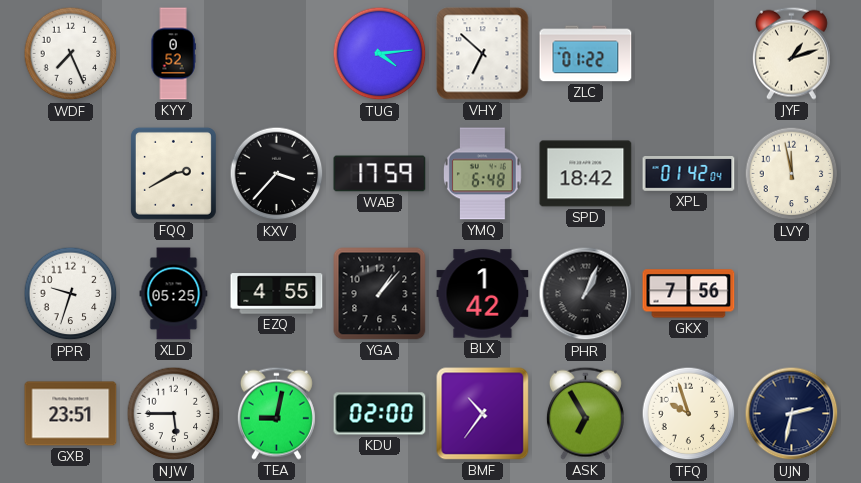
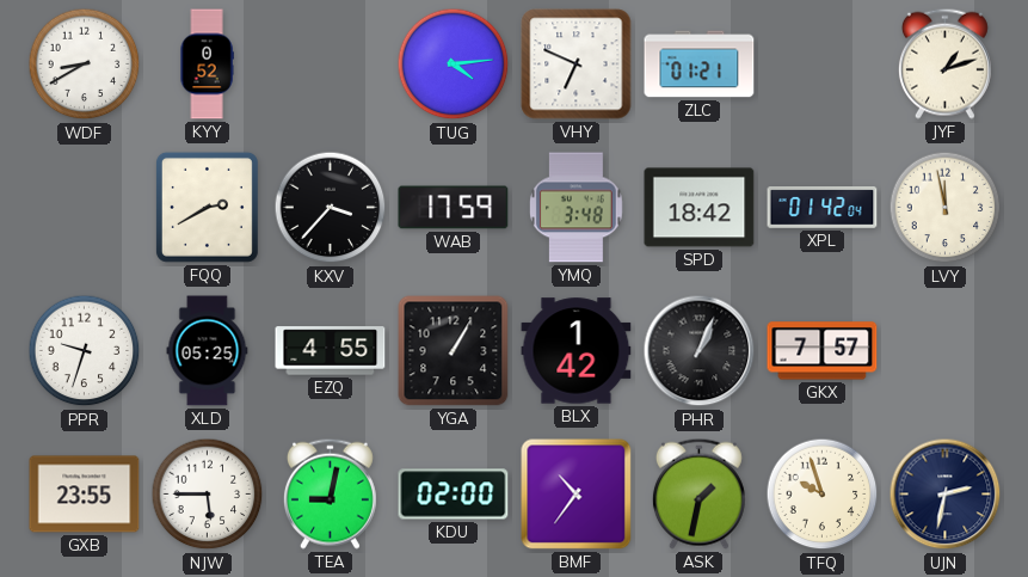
WDF: 7:26 -> 8:40
VHY: 6:52 -> 6:49
ZLC: 01:22 -> 01:21
YMQ: 6:48 -> 3:48
YGA: 1:07 -> 1:05
GKX: 7:56 -> 7:57
GXB: 23:51 -> 23:55
ASK: 6:55 -> 1:32
